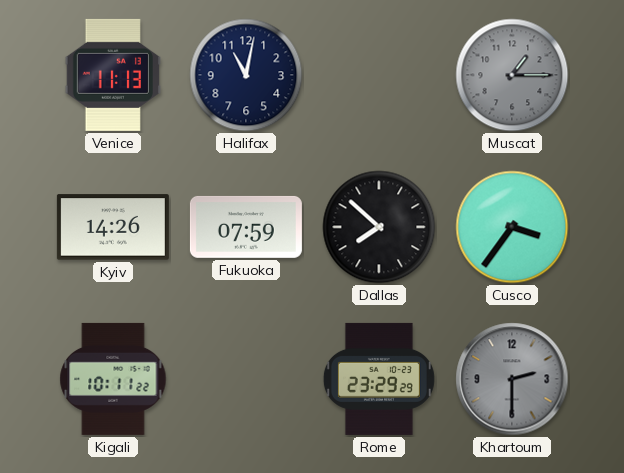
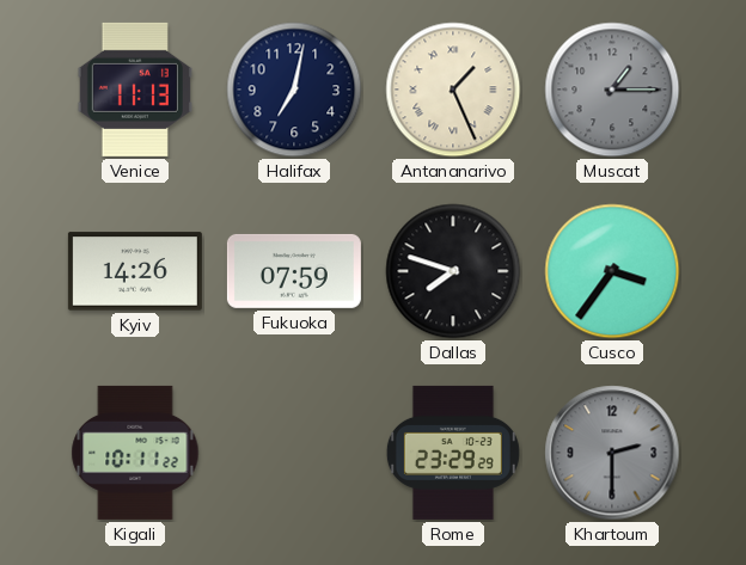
Halifax: 11:02 -> 7:02
Antananarivo: none -> 1:26
Dallas: 7:52 -> 7:48
